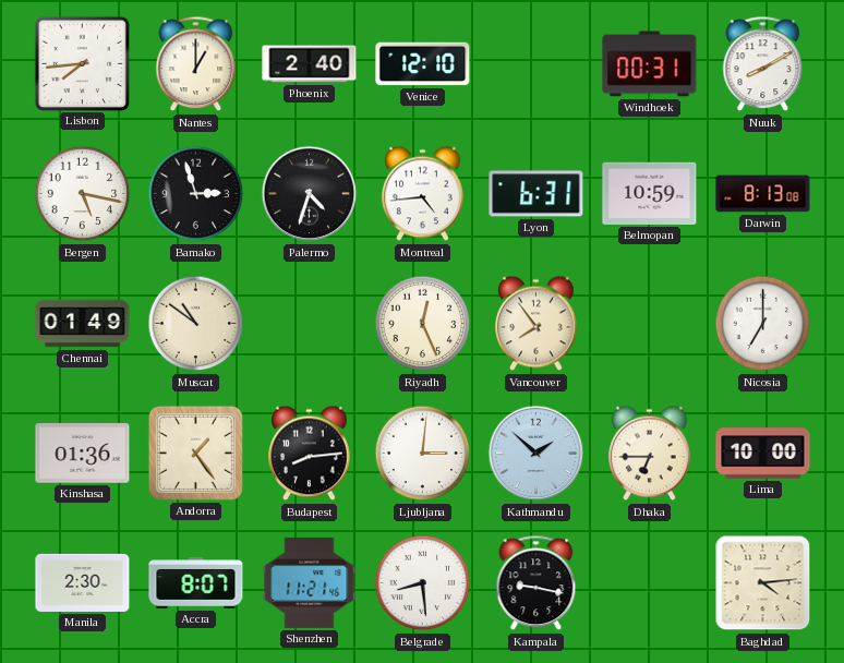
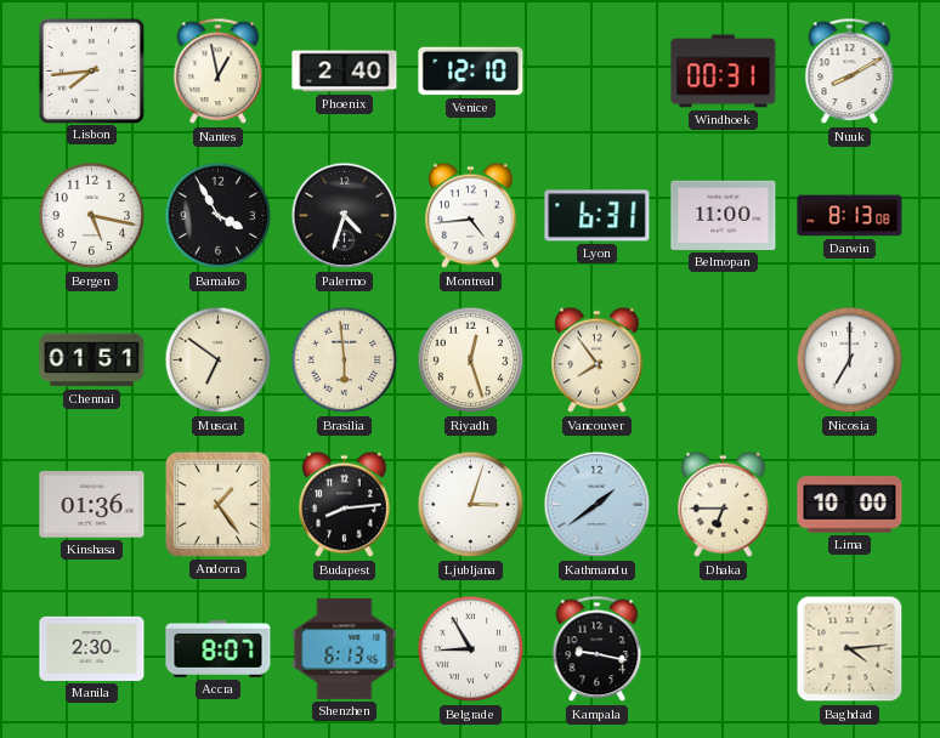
Nantes: 1:00 -> 12:58
Bamako: 2:57 -> 3:55
Belmopan: 10:59 -> 11:00
Chennai: 01:49 -> 01:51
Muscat: 10:51 -> 6:51
Brasilia: none -> 5:59
Riyadh: 12:26 -> 12:27
Ljubljana: 3:01 -> 3:03
Kathmandu: 1:52 -> 1:39
Shenzhen: 11:21 -> 6:13
Belgrade: 8:29 -> 8:55
